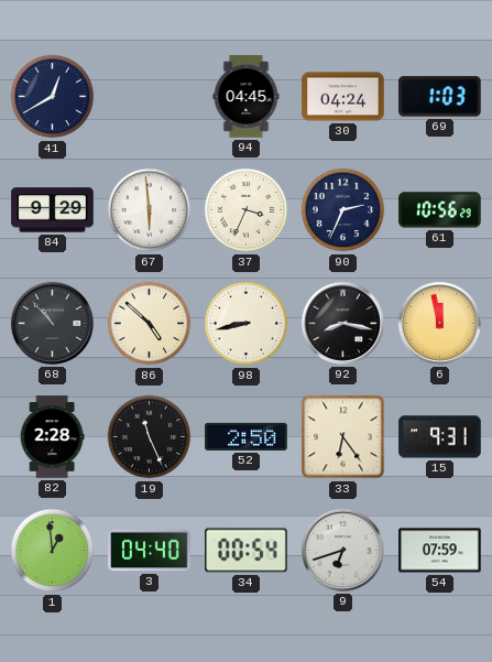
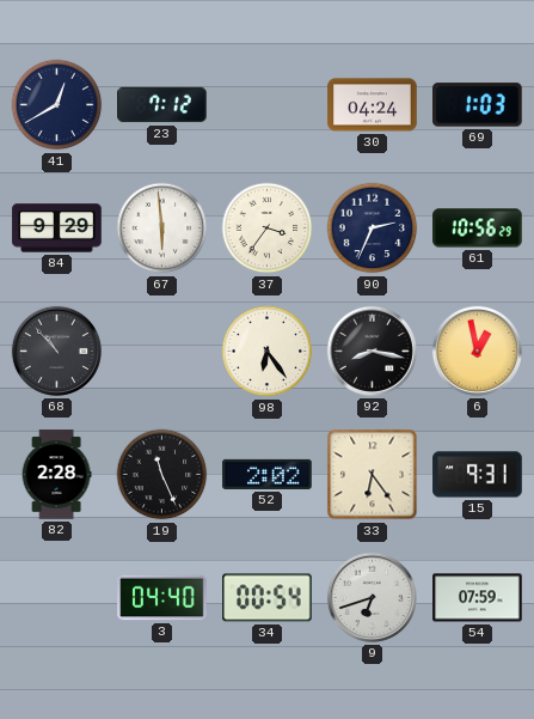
23: none -> 7:12
94: 04:45 -> none
37: 3:34 -> 3:36
86: 4:52 -> none
98: 8:43 -> 6:24
6: 11:58 -> 12:58
52: 2:50 -> 2:02
1: 12:59 -> none
